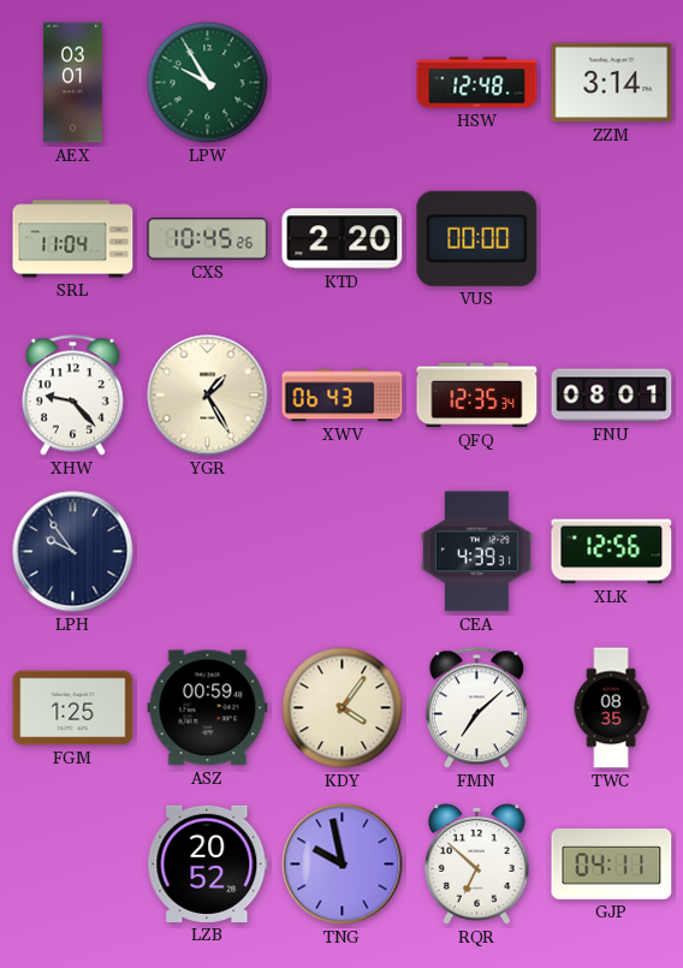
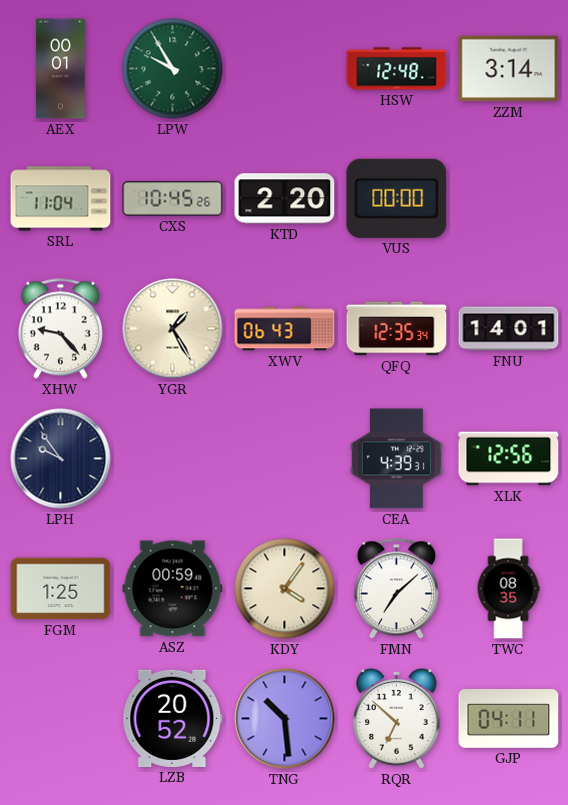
AEX: 03:01 -> 00:01
FNU: 08:01 -> 14:01
TNG: 9:58 -> 10:29
